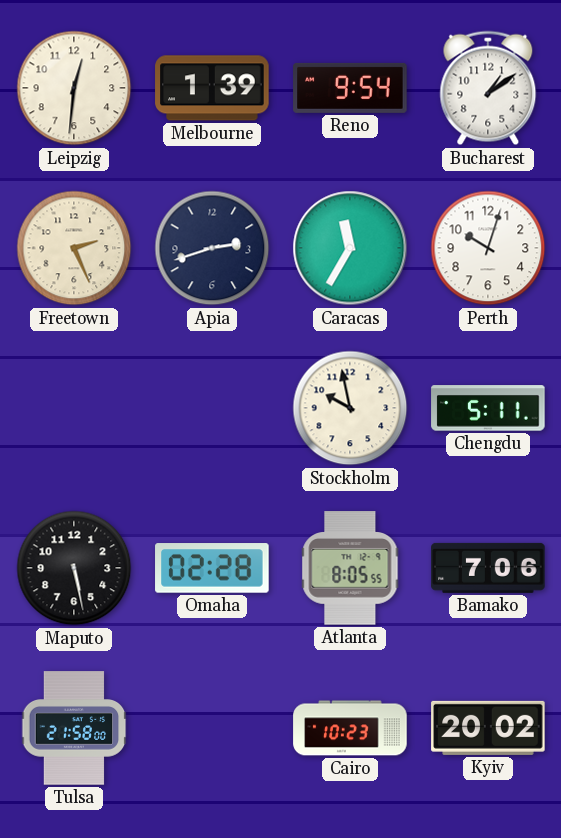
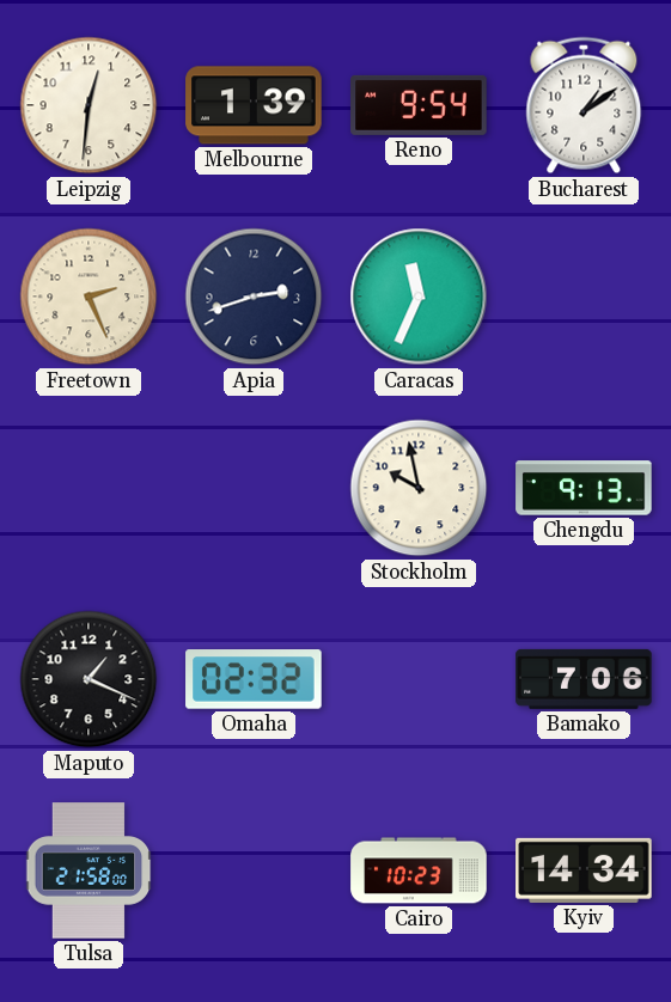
Caracas: 11:35 -> 11:34
Perth: 10:03 -> none
Chengdu: 5:11 -> 9:13
Maputo: 5:28 -> 1:19
Omaha: 02:28 -> 02:32
Atlanta: 8:05 -> none
Kyiv: 20:02 -> 14:34
